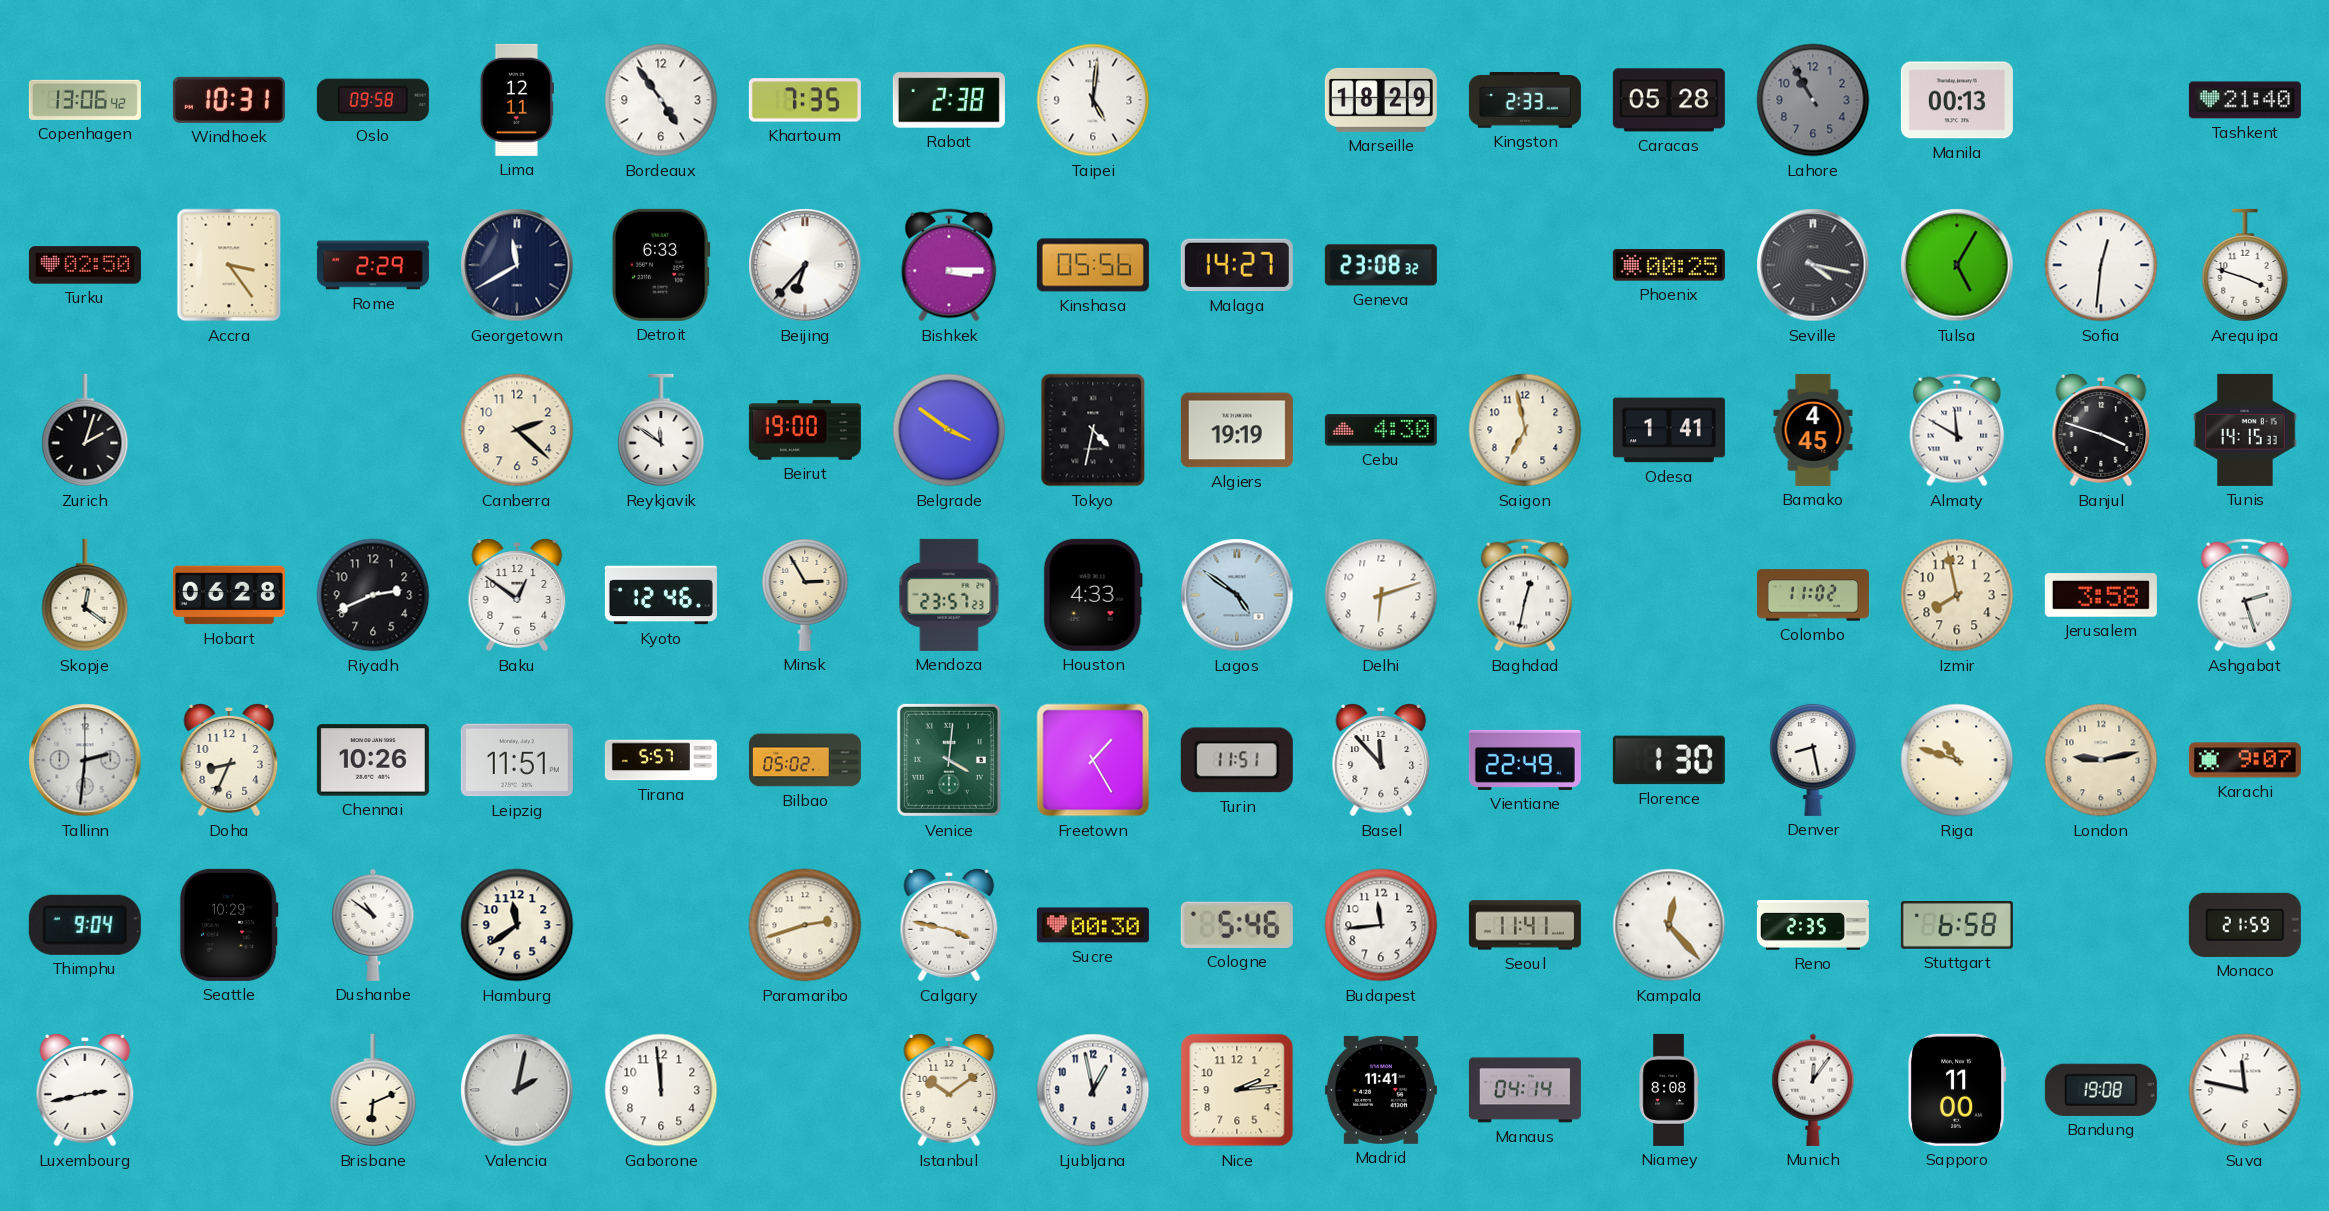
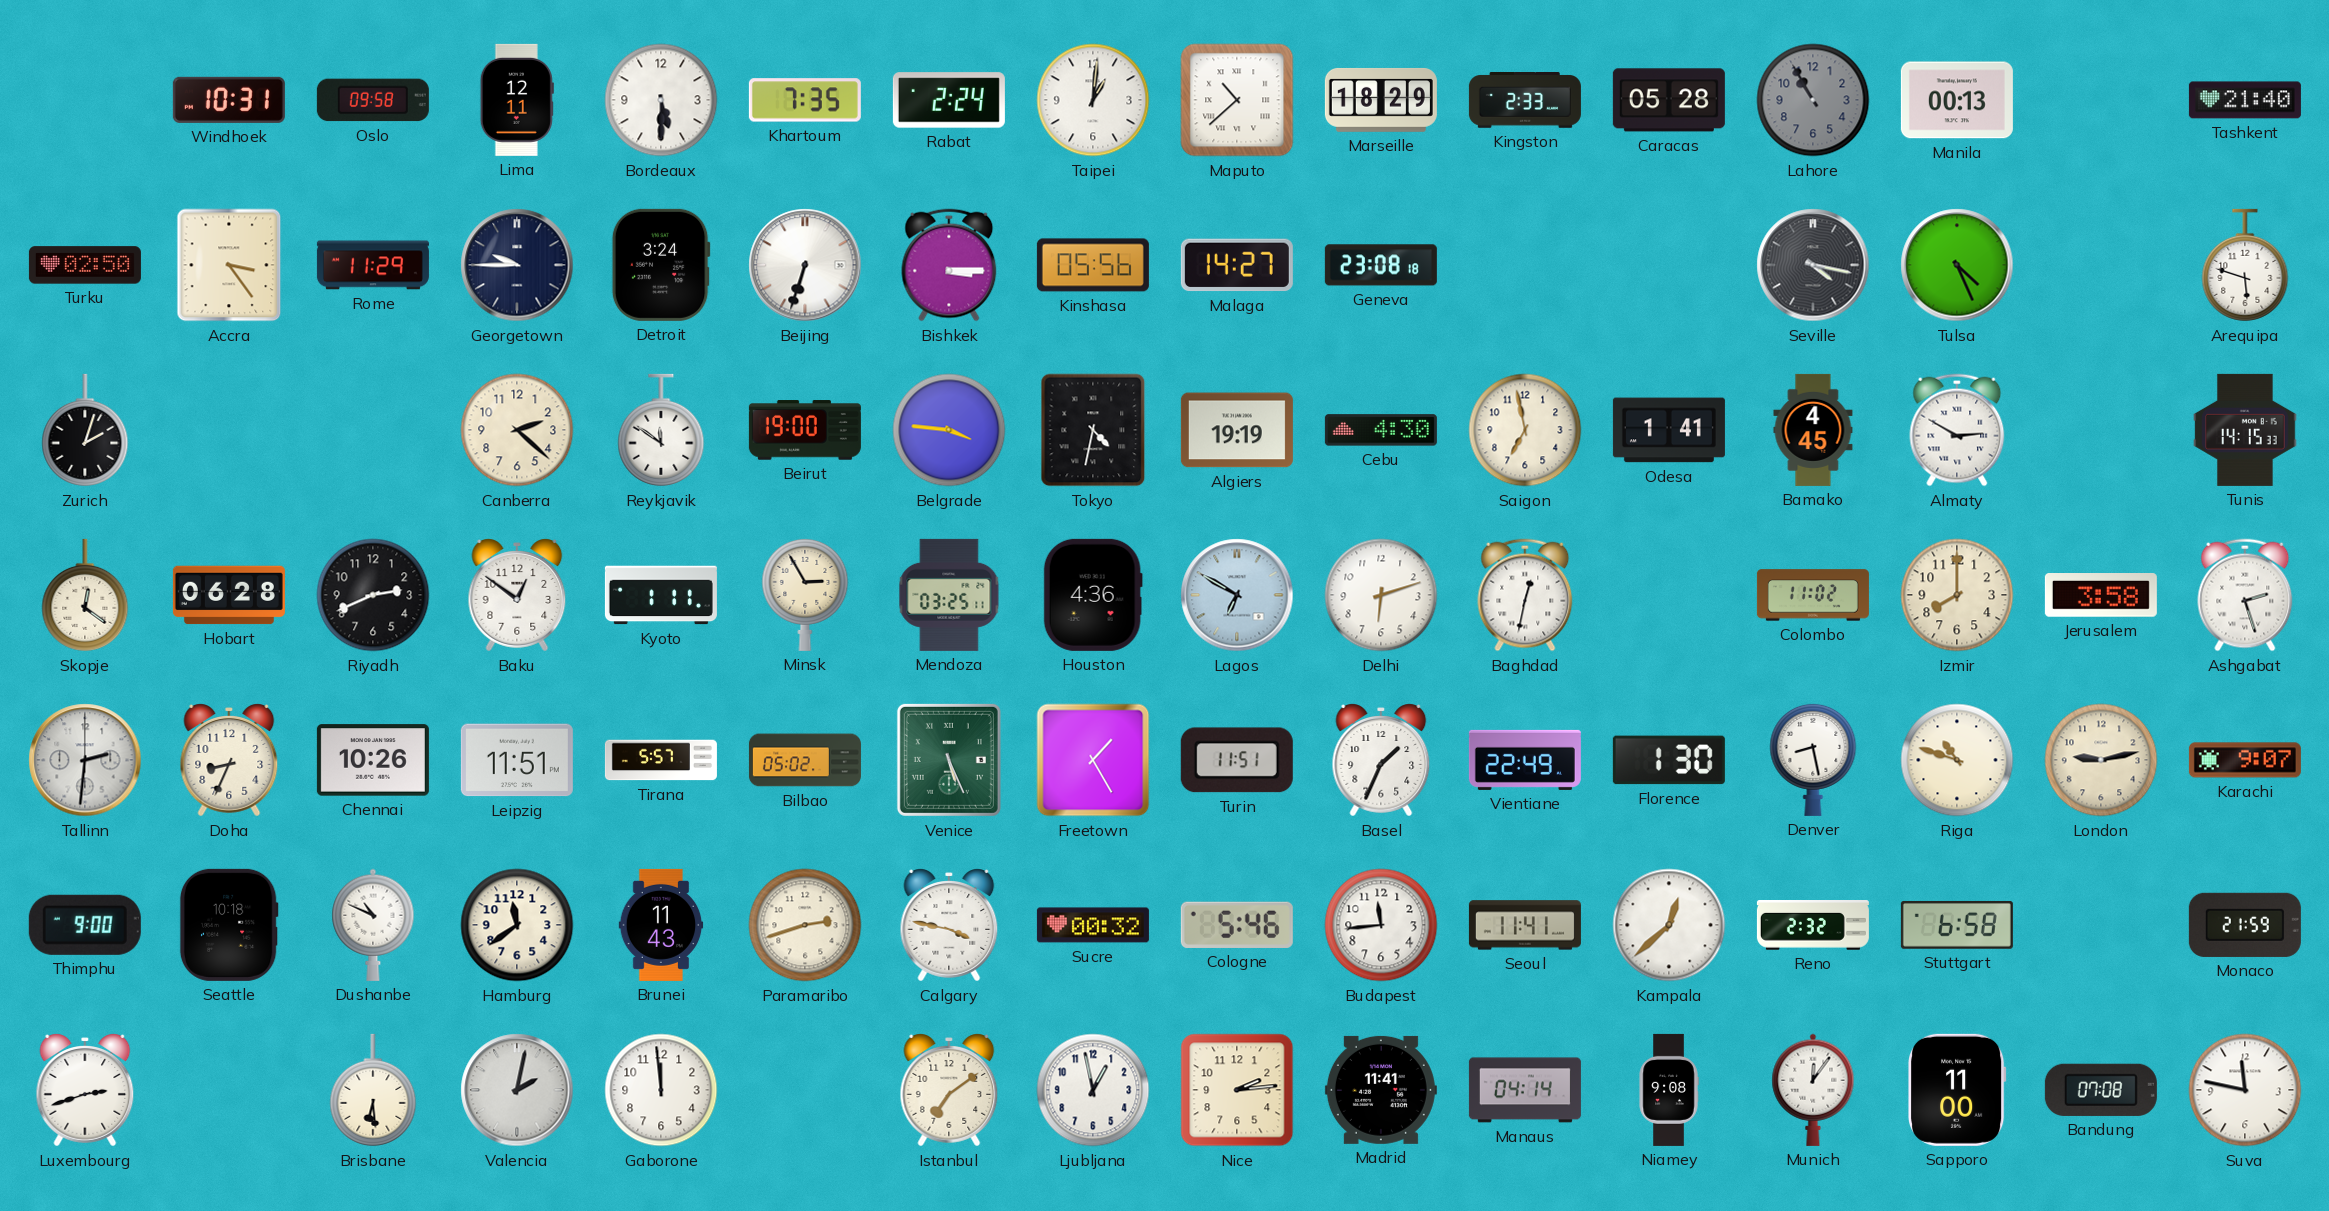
Copenhagen: 13:06 -> none
Bordeaux: 4:54 -> 5:30
Rabat: 2:38 -> 2:24
Taipei: 5:01 -> 1:01
Maputo: none -> 10:38
Rome: 2:29 -> 11:29
Georgetown: 11:40 -> 9:45
Detroit: 6:33 -> 3:24
Beijing: 6:37 -> 6:33
Geneva: 23:08:32 -> 23:08:18
Phoenix: 00:25 -> none
Tulsa: 5:05 -> 4:26
Sofia: 12:31 -> none
Arequipa: 3:48 -> 5:48
Belgrade: 3:51 -> 3:46
Almaty: 11:50 -> 2:50
Banjul: 3:48 -> none
Kyoto: 12:46 -> 1:11
Mendoza: 23:57 -> 03:25
Houston: 4:33 -> 4:36
Lagos: 4:51 -> 6:50
Izmir: 7:58 -> 8:00
Venice: 4:01 -> 5:26
Basel: 11:53 -> 1:34
Thimphu: 9:04 -> 9:00
Seattle: 10:29 -> 10:18
Dushanbe: 10:51 -> 10:49
Brunei: none -> 11:43
Sucre: 00:30 -> 00:32
Kampala: 12:23 -> 12:38
Reno: 2:35 -> 2:32
Luxembourg: 2:43 -> 2:42
Brisbane: 6:11 -> 6:29
Istanbul: 10:09 -> 7:09
Niamey: 8:08 -> 9:08
Bandung: 19:08 -> 07:08
